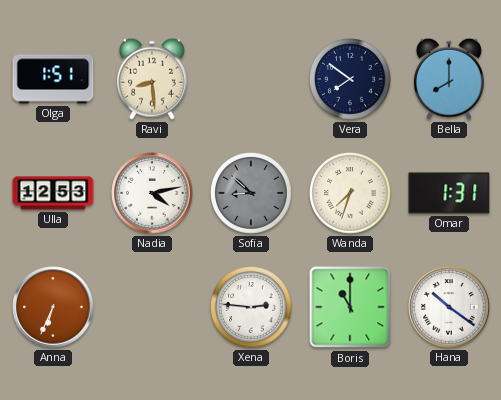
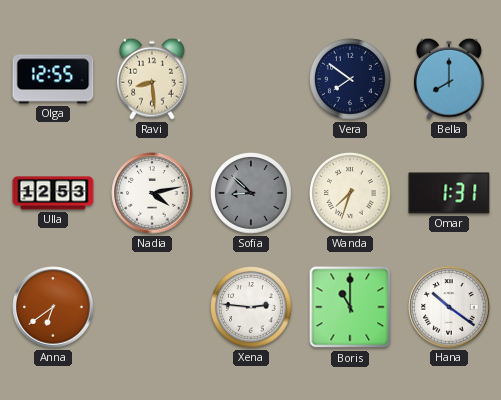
Olga: 1:51 -> 12:55
Anna: 6:34 -> 6:39
